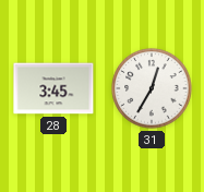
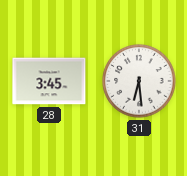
31: 12:35 -> 6:29
